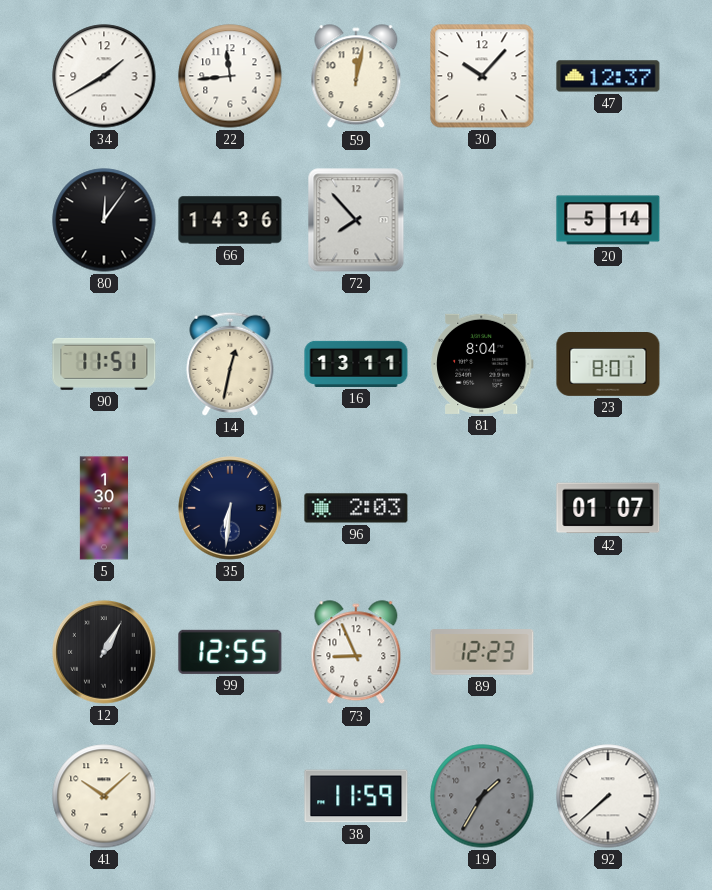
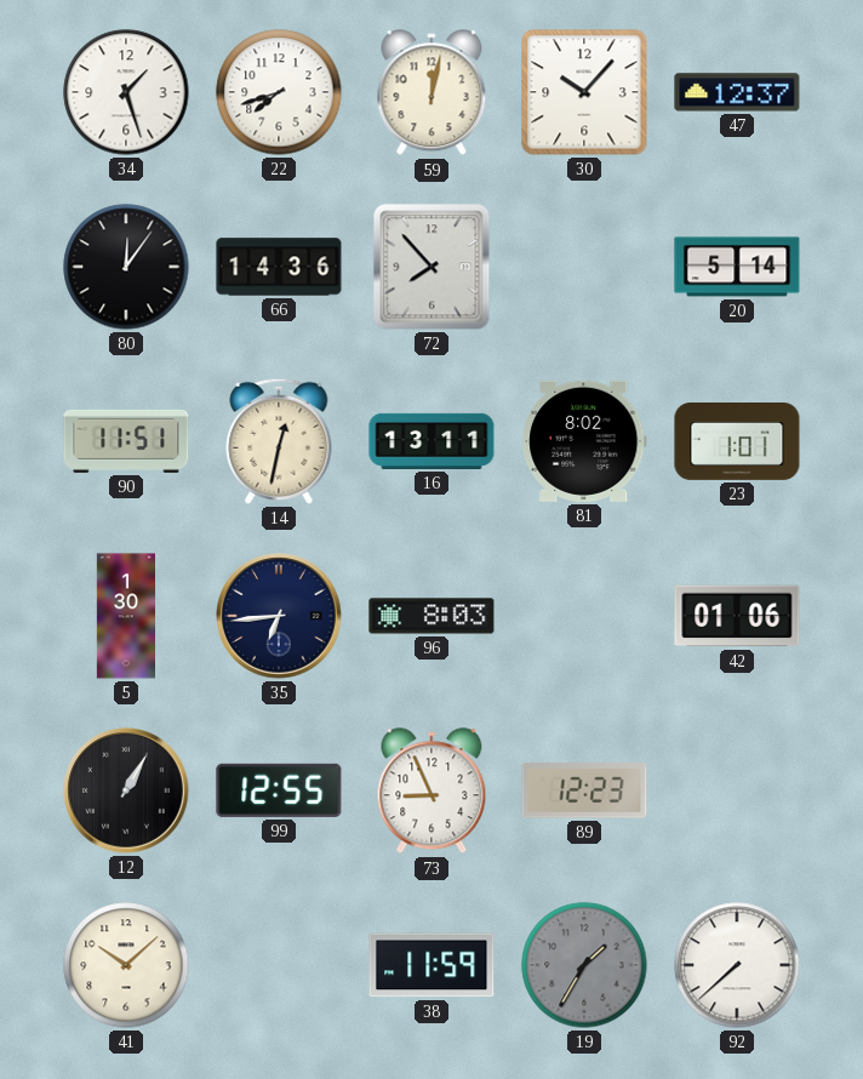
34: 1:40 -> 1:27
22: 11:44 -> 7:42
81: 8:04 -> 8:02
23: 8:01 -> 1:01
35: 6:31 -> 6:44
96: 2:03 -> 8:03
42: 01:07 -> 01:06
